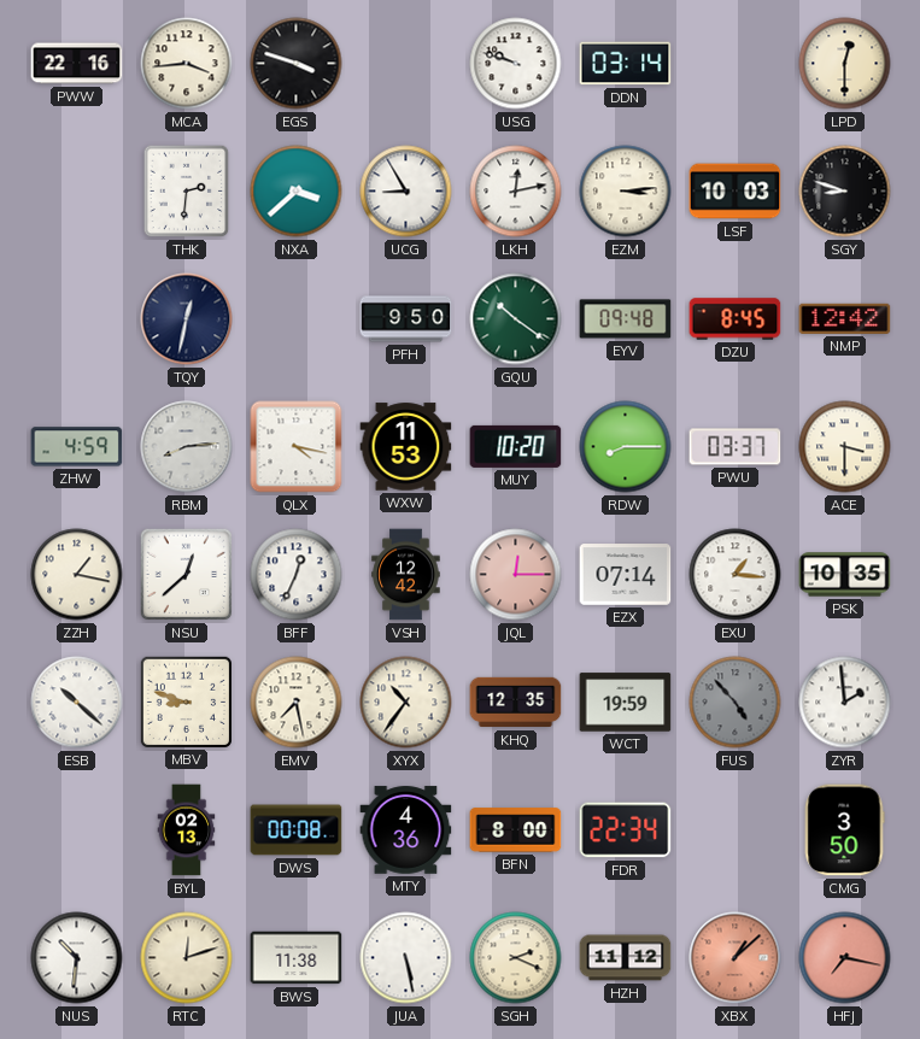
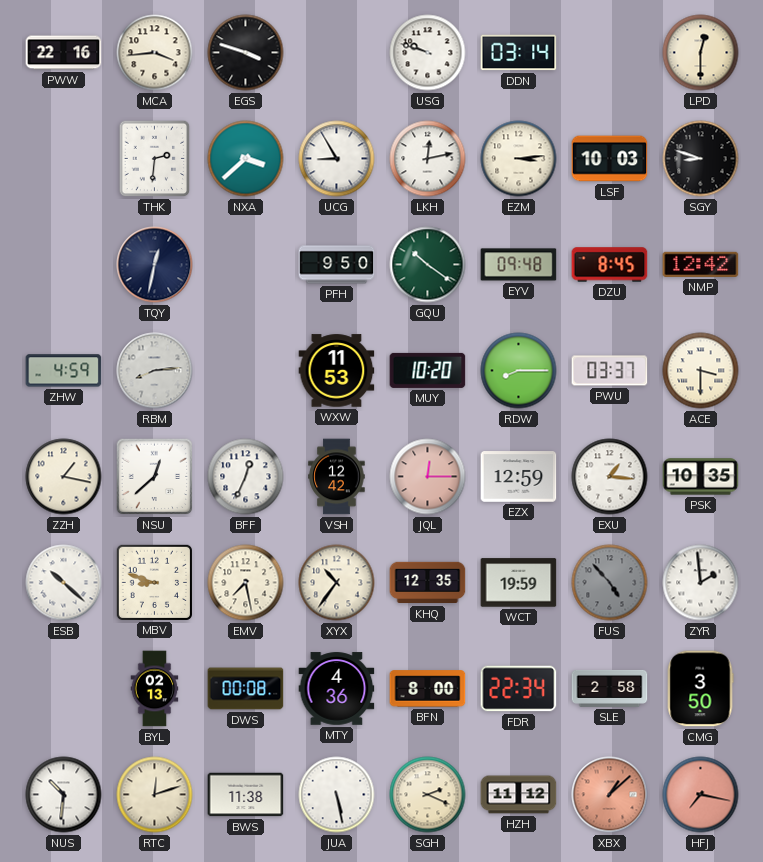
QLX: 4:17 -> none
EZX: 07:14 -> 12:59
SLE: none -> 2:58
